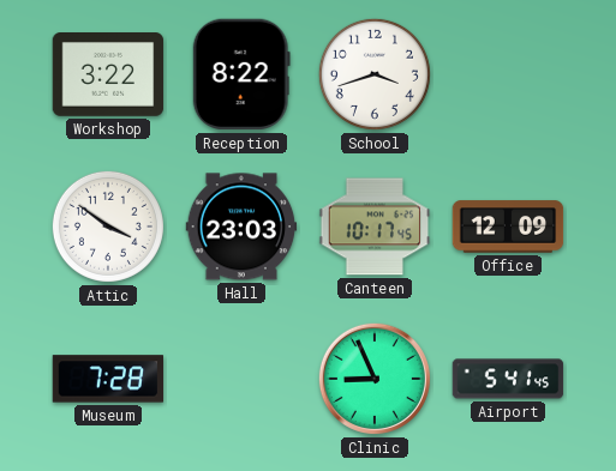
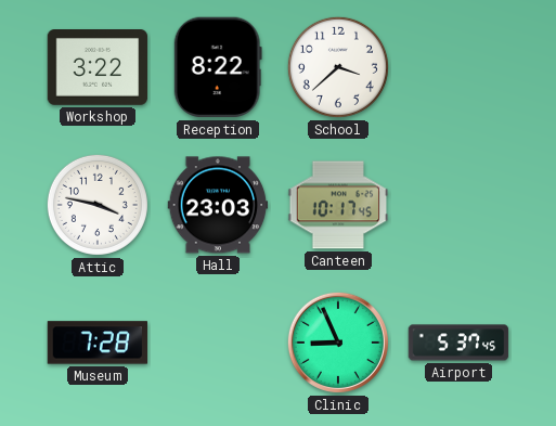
School: 3:42 -> 3:38
Attic: 3:51 -> 3:47
Office: 12:09 -> none
Airport: 5:41 -> 5:37
